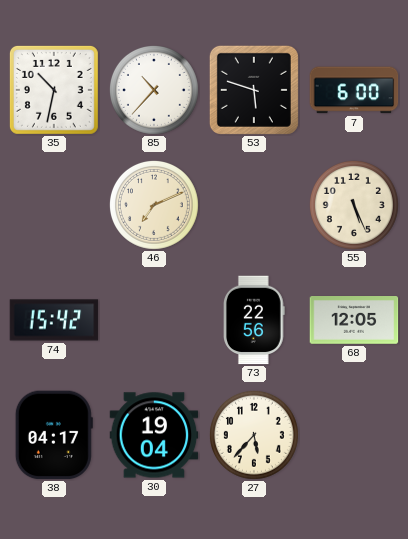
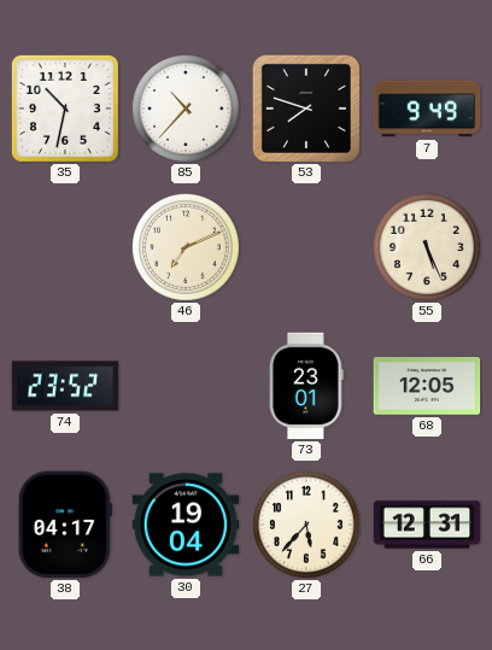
53: 5:48 -> 7:48
7: 6:00 -> 9:49
74: 15:42 -> 23:52
73: 22:56 -> 23:01
66: none -> 12:31
